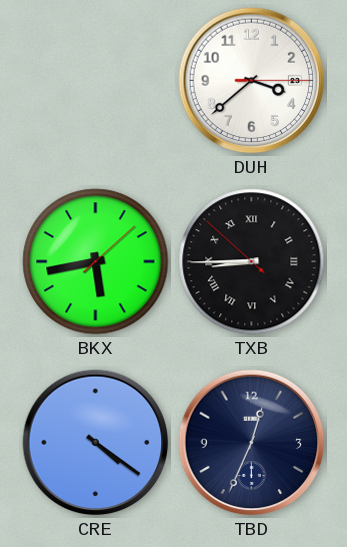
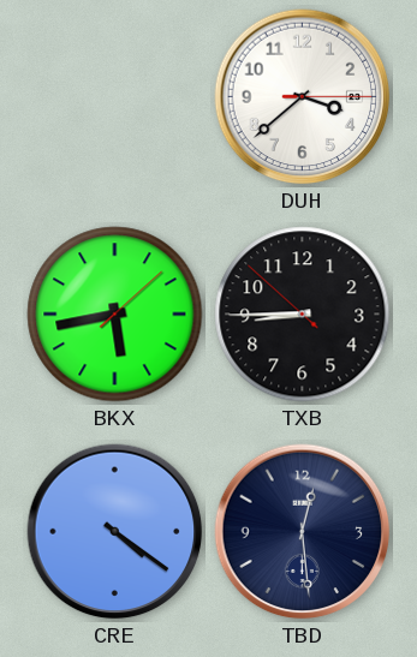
TXB numerals: Roman -> Arabic
TBD: 12:34 -> 12:29
